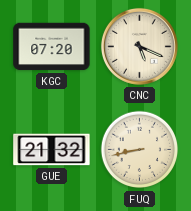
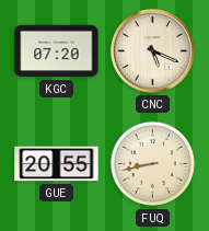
GUE: 21:32 -> 20:55
